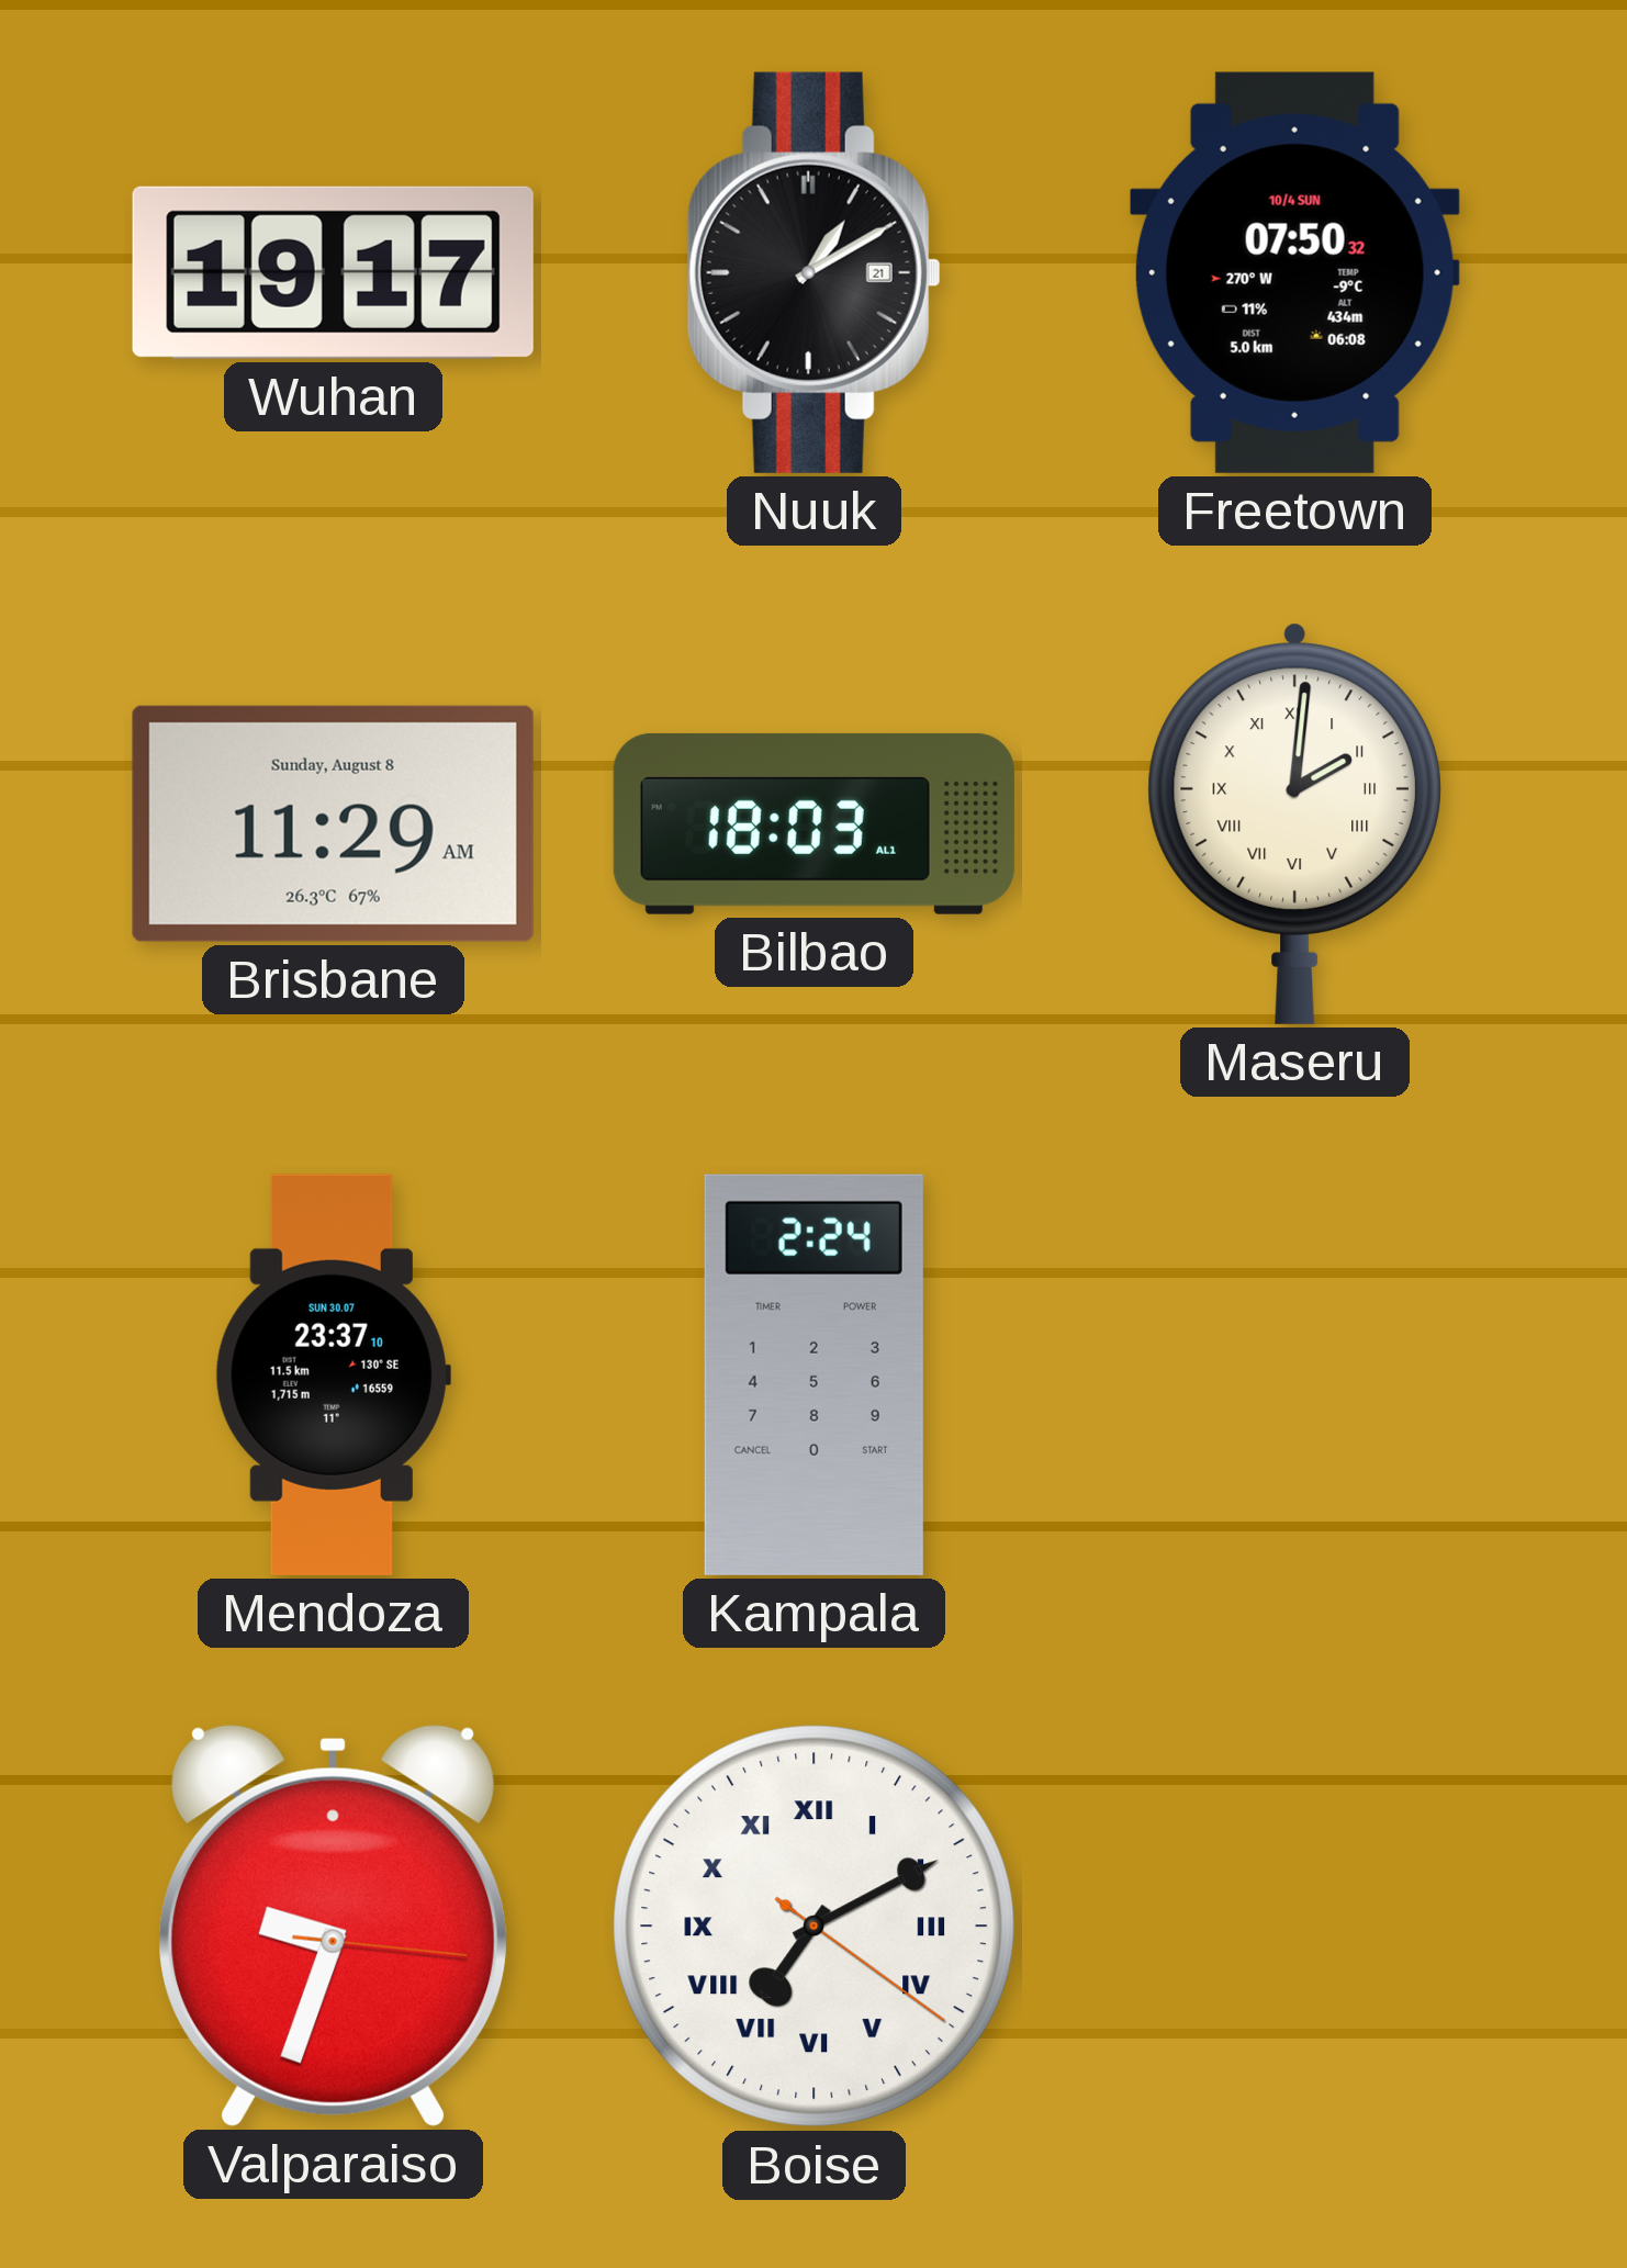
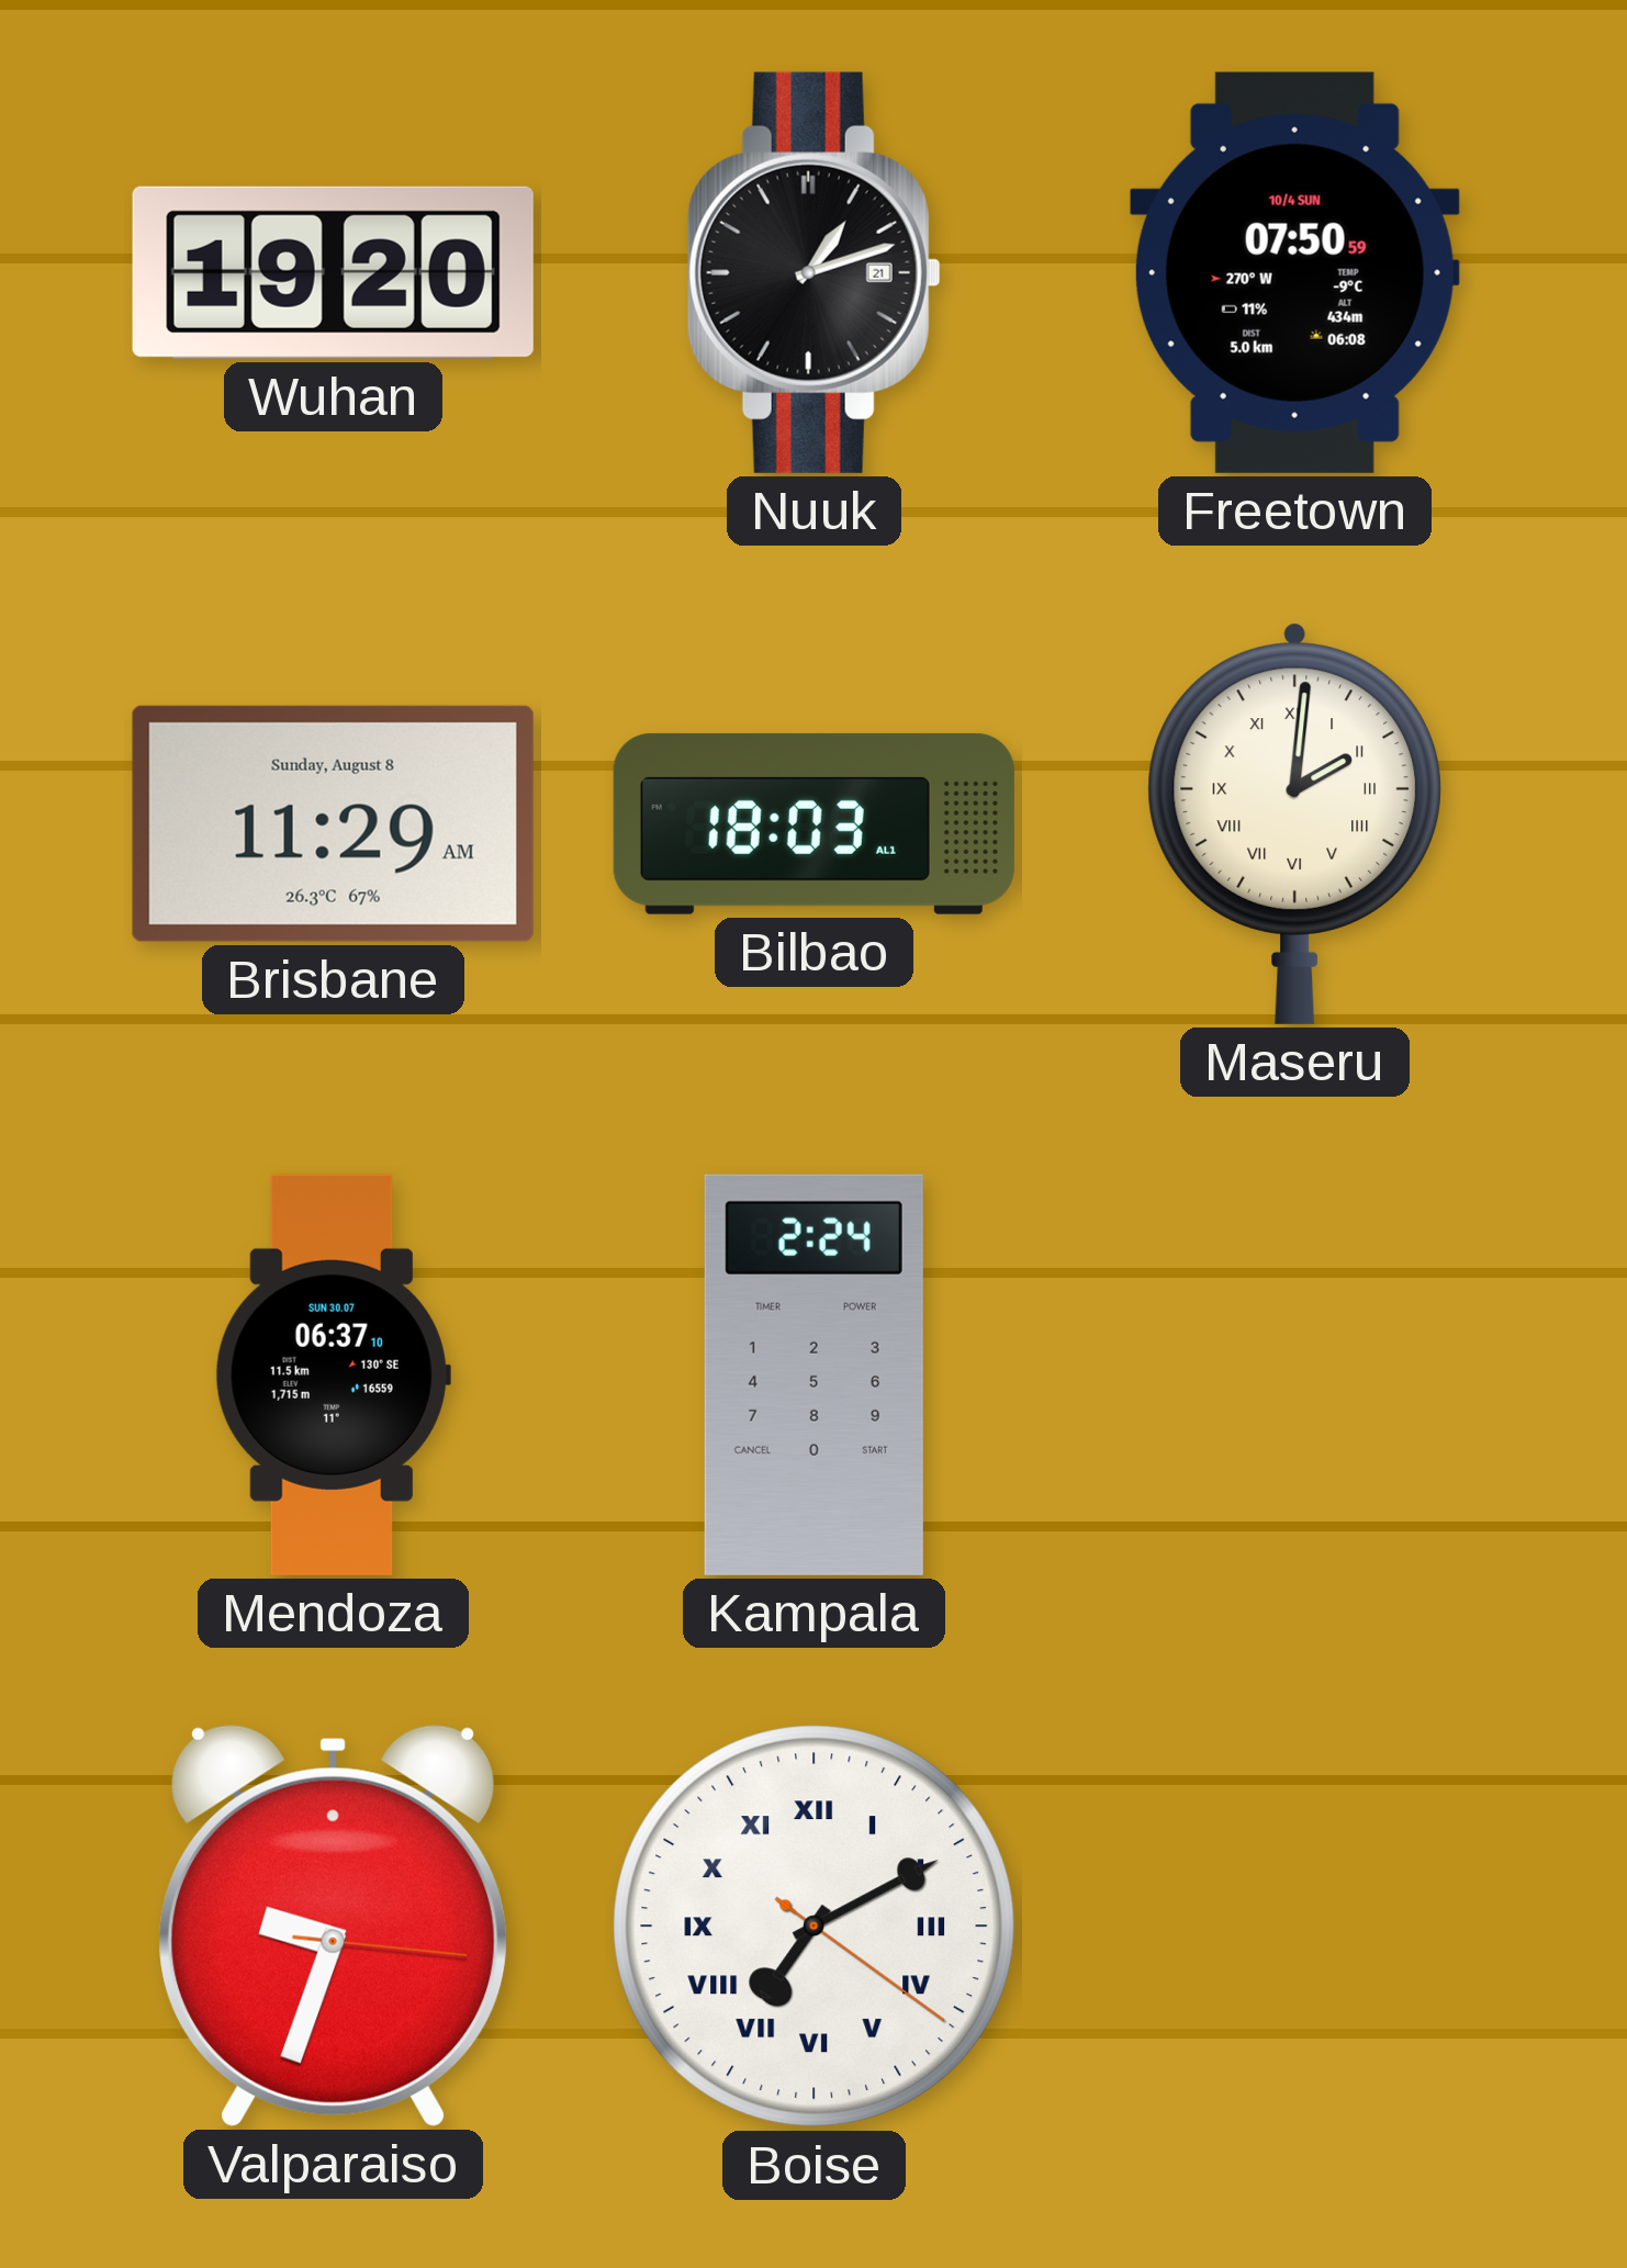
Wuhan: 19:17 -> 19:20
Nuuk: 1:10 -> 1:12
Freetown: 07:50:32 -> 07:50:59
Mendoza: 23:37 -> 06:37
